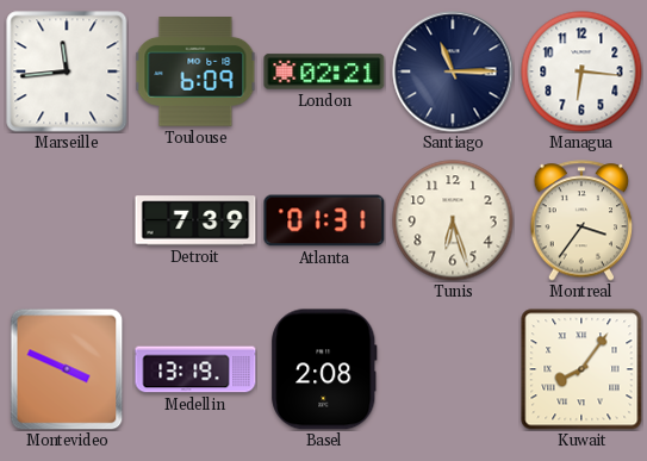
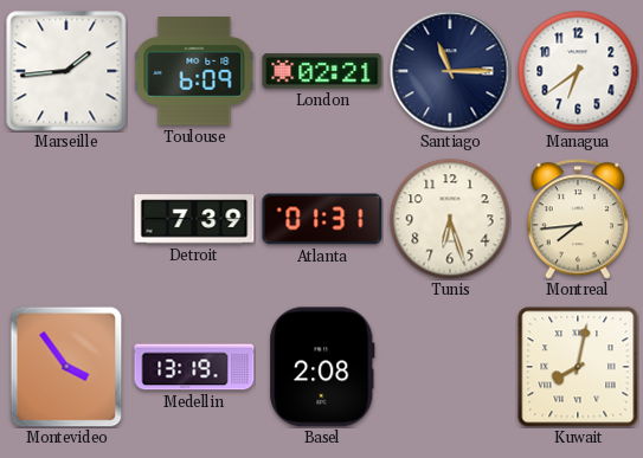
Marseille: 11:44 -> 1:44
Managua: 6:16 -> 6:39
Montreal: 3:36 -> 7:44
Montevideo: 3:49 -> 3:54
Kuwait: 8:06 -> 8:02
